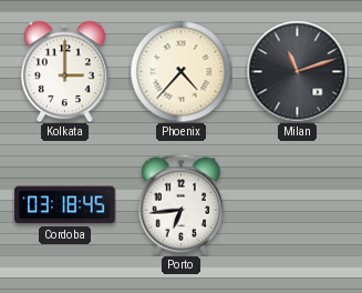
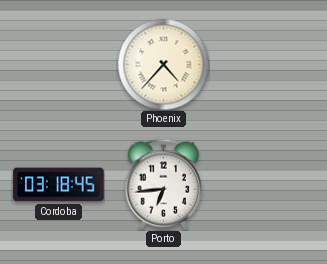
Kolkata: 3:00 -> none
Milan: 11:12 -> none
